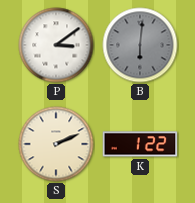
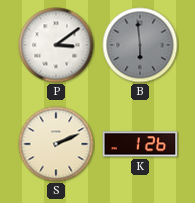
B: 6:01 -> 5:59
K: 1:22 -> 1:26
